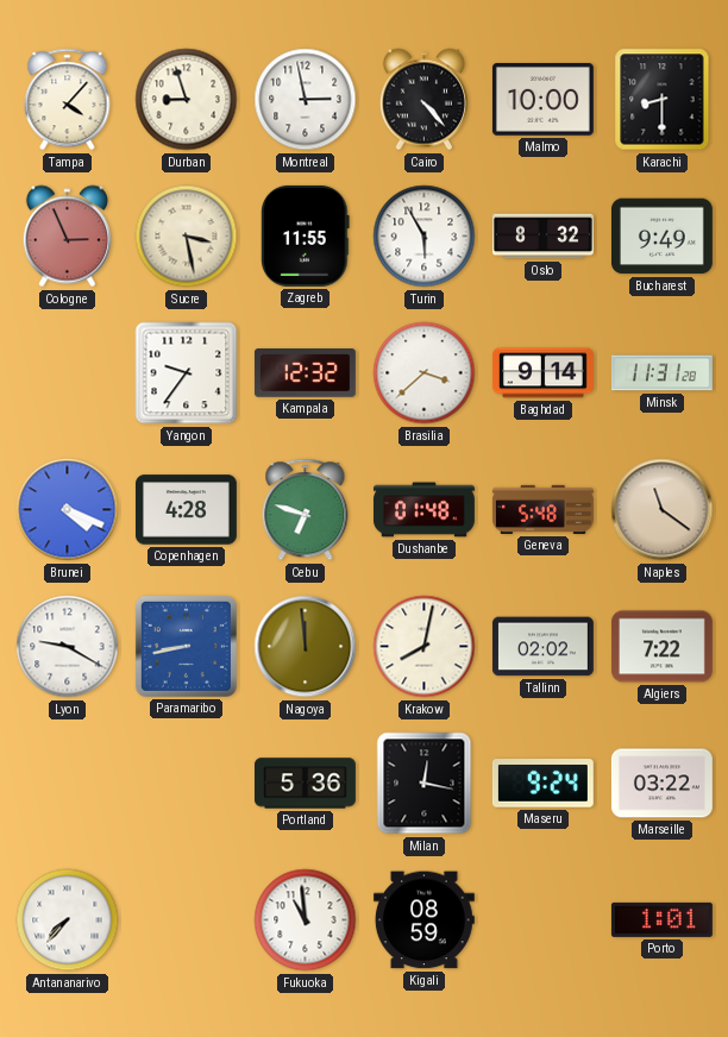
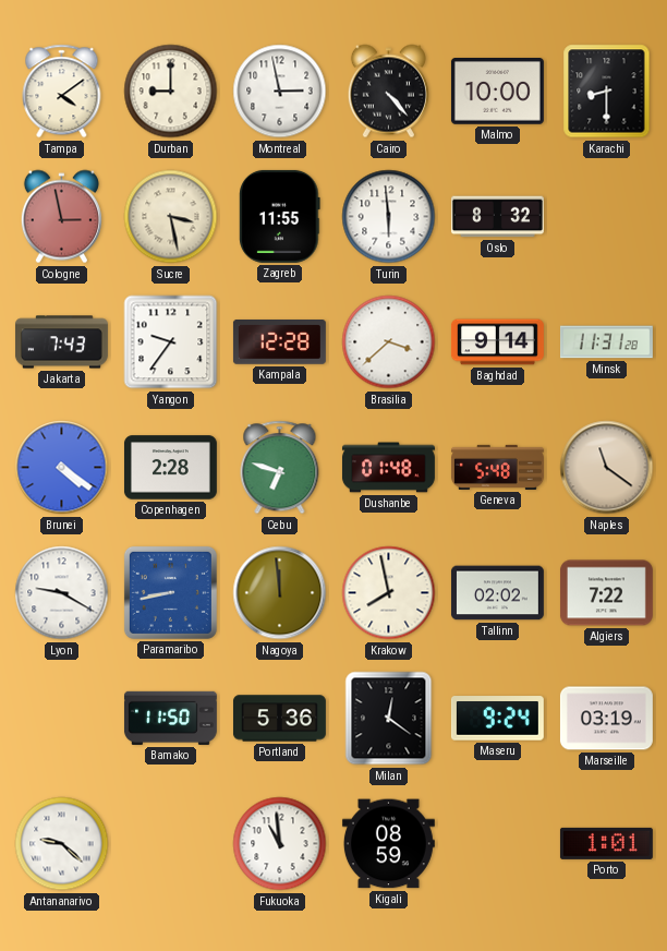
Tampa: 4:07 -> 4:09
Durban: 8:57 -> 9:00
Cologne: 2:56 -> 2:58
Turin: 5:55 -> 5:59
Bucharest: 9:49 -> none
Jakarta: none -> 7:43
Kampala: 12:32 -> 12:28
Brunei: 4:19 -> 4:21
Copenhagen: 4:28 -> 2:28
Krakow: 8:02 -> 7:58
Bamako: none -> 11:50
Milan: 12:17 -> 12:21
Marseille: 03:22 -> 03:19
Antananarivo: 7:37 -> 9:22
